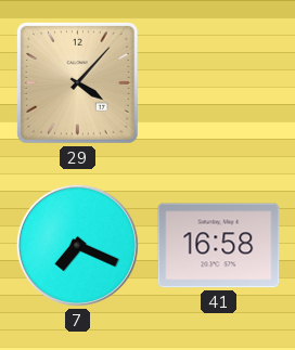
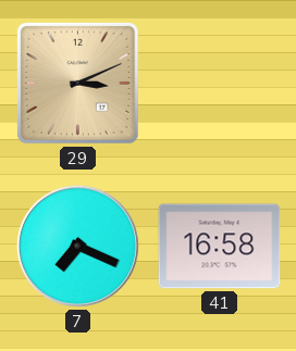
29: 4:07 -> 3:11
